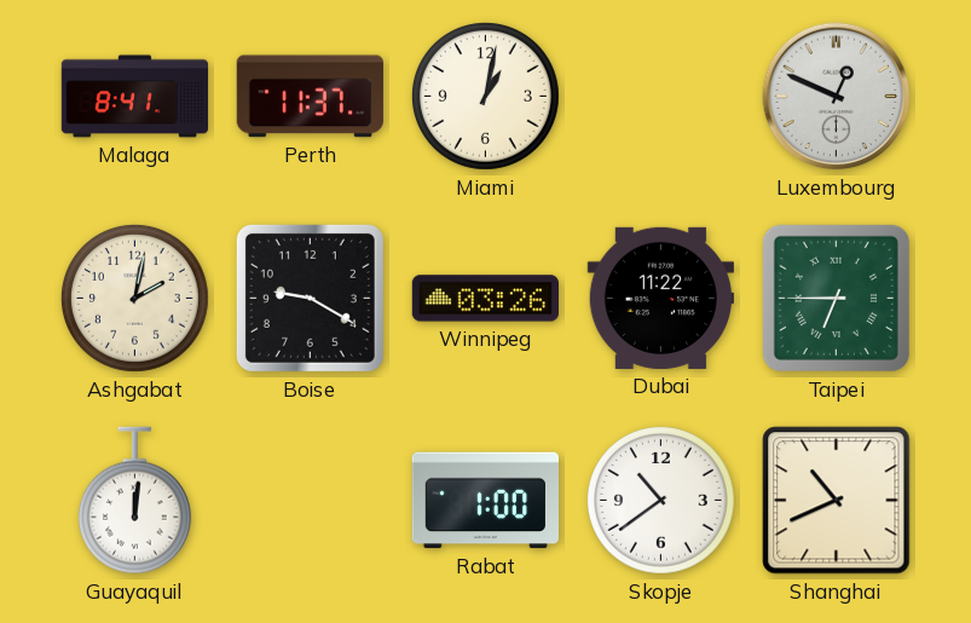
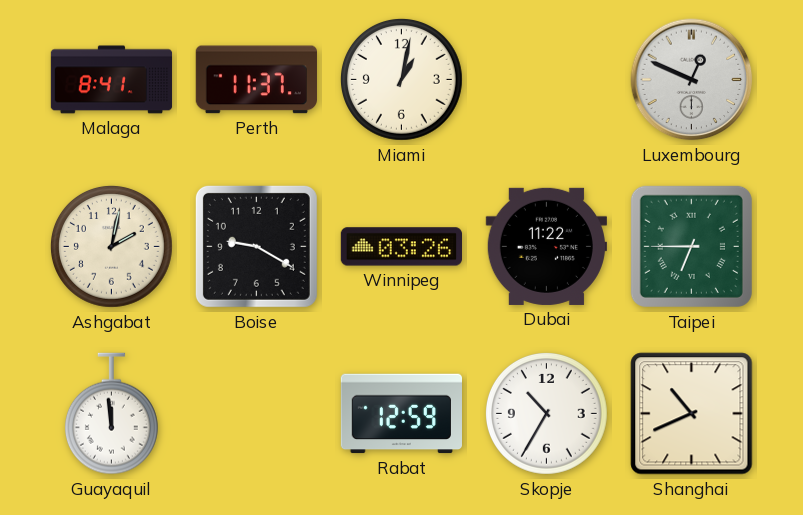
Guayaquil: 12:01 -> 11:59
Rabat: 1:00 -> 12:59
Skopje: 10:39 -> 10:35
